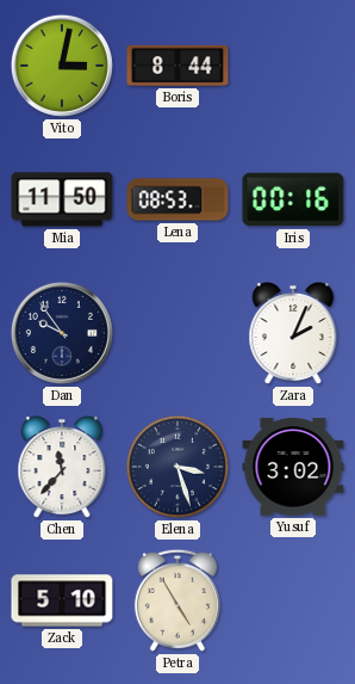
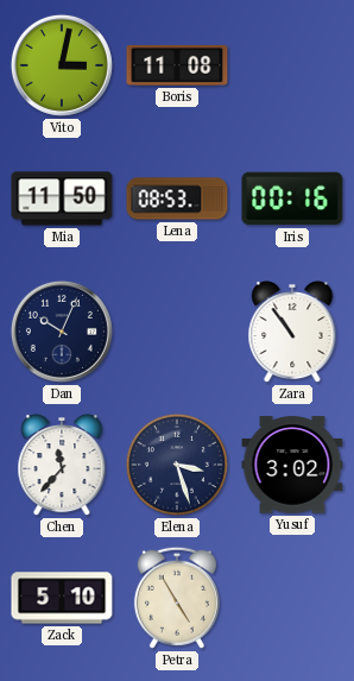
Boris: 8:44 -> 11:08
Dan: 9:54 -> 10:04
Zara: 2:04 -> 10:54
